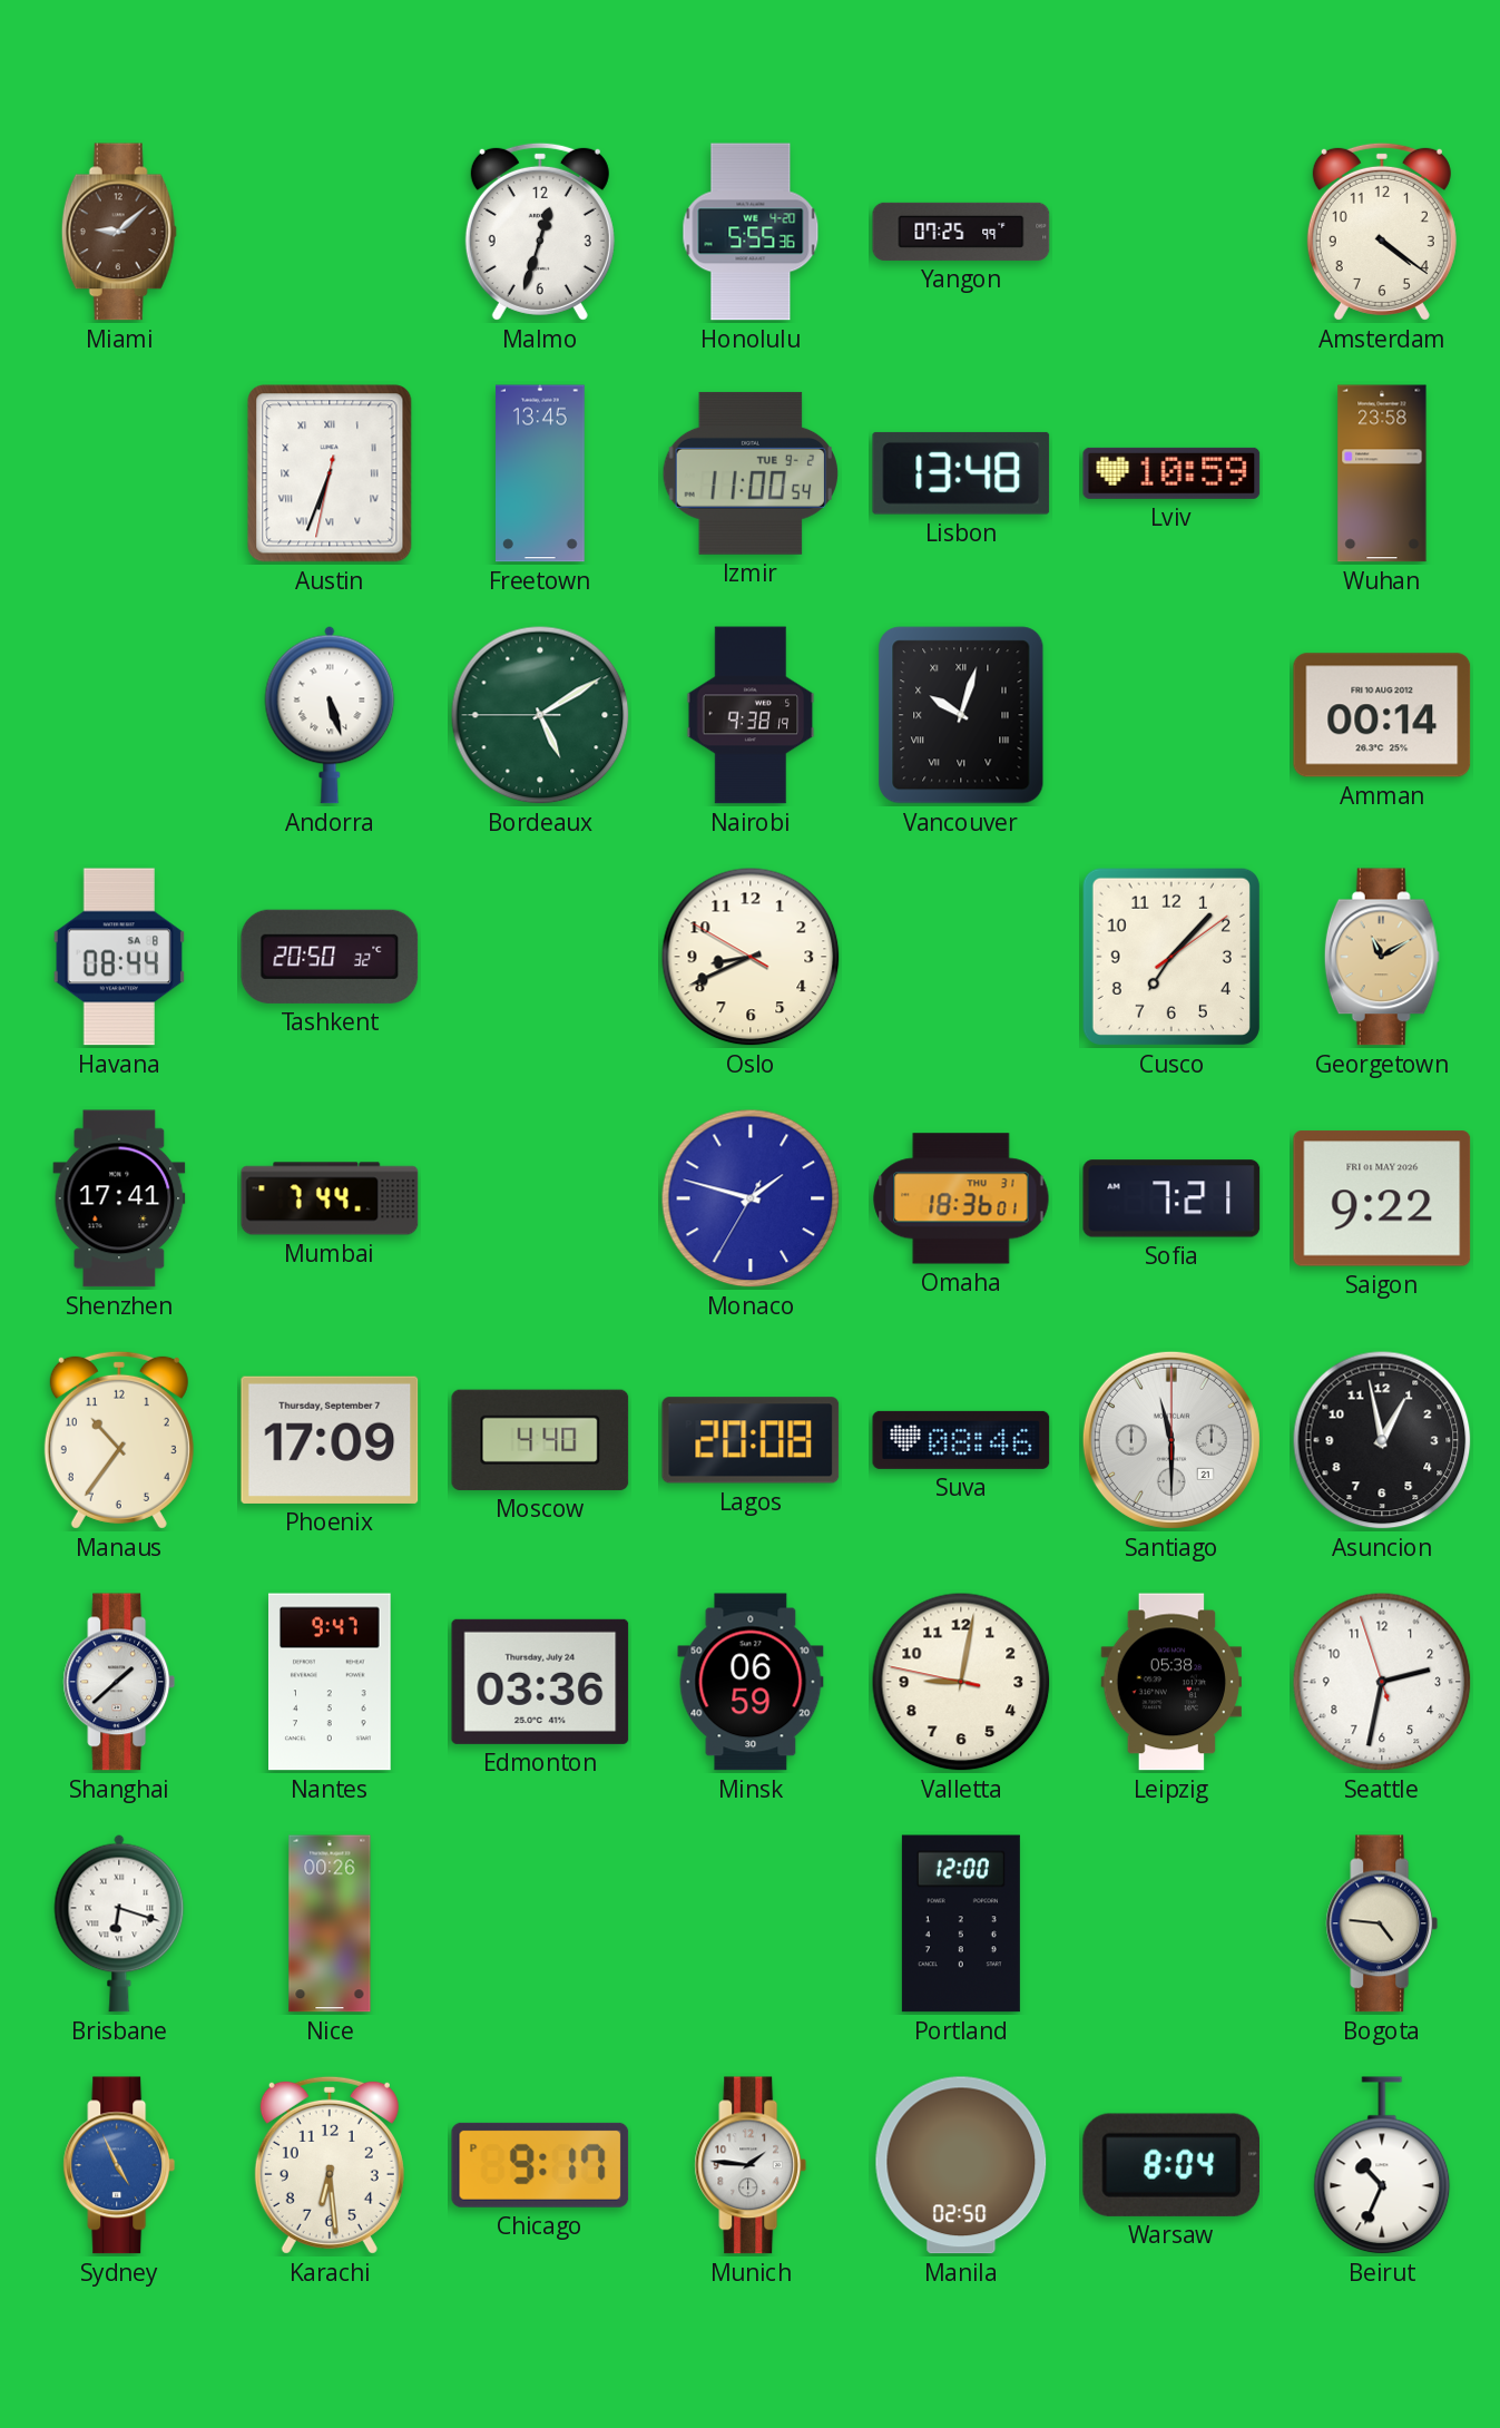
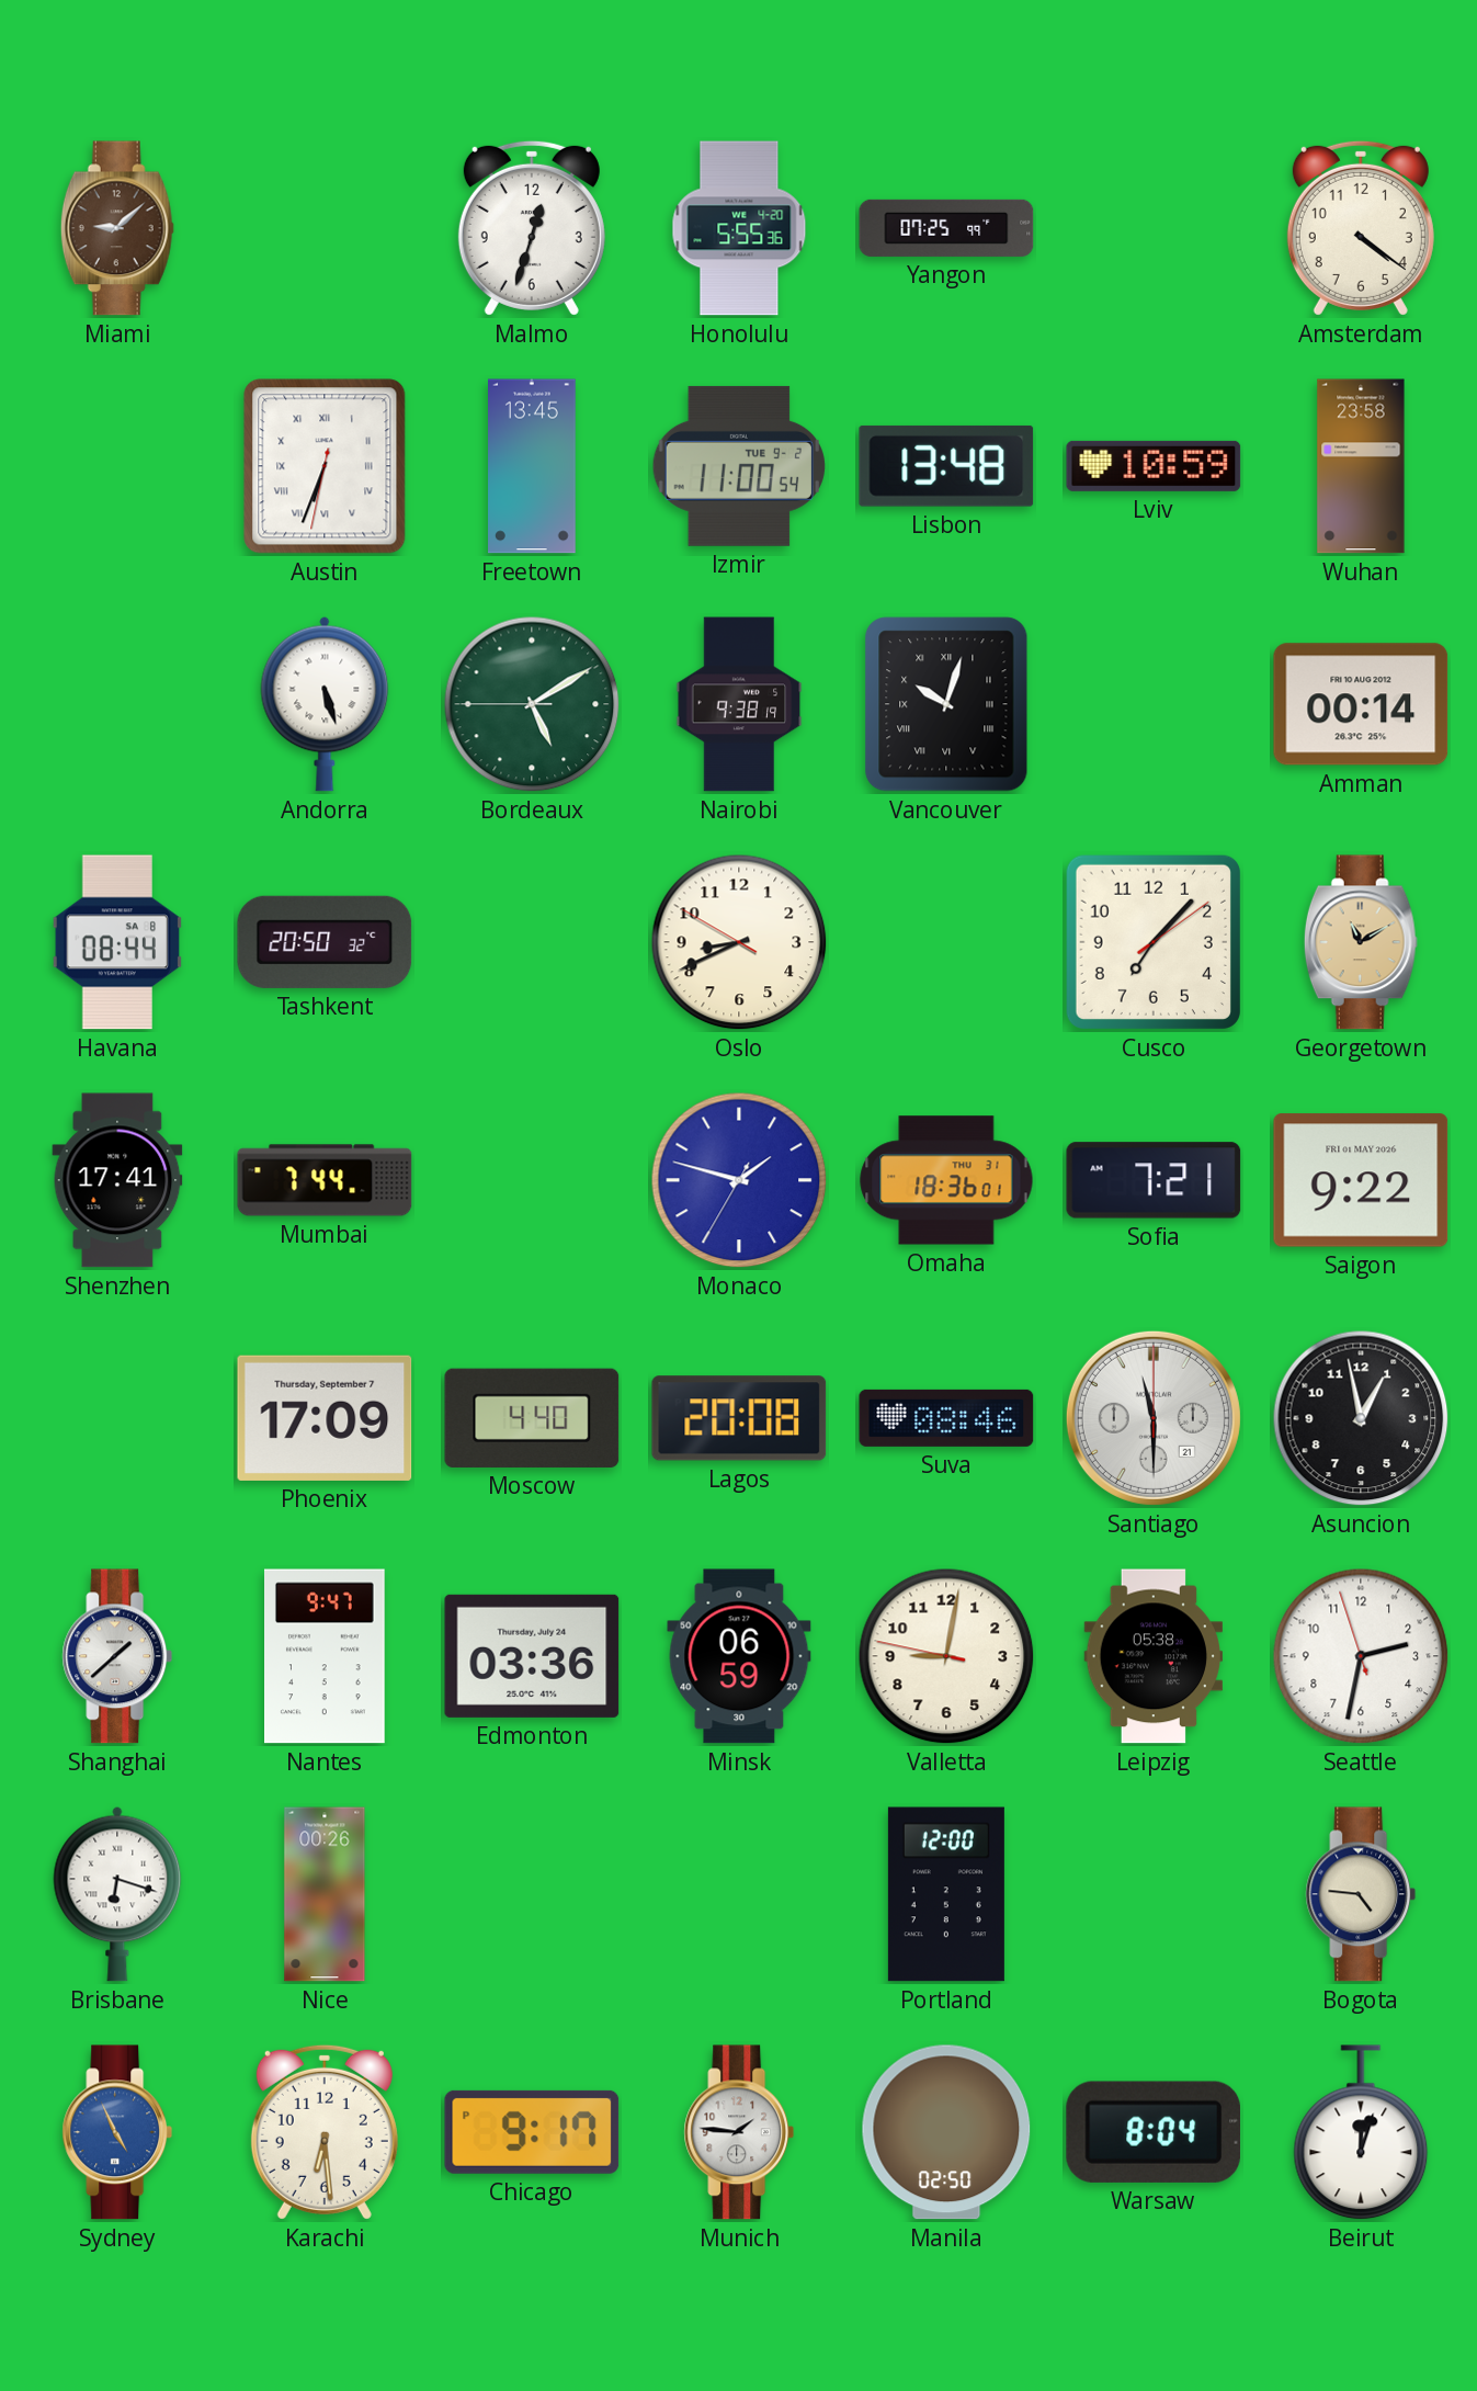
Manaus: 10:36 -> none
Beirut: 10:34 -> 12:03
